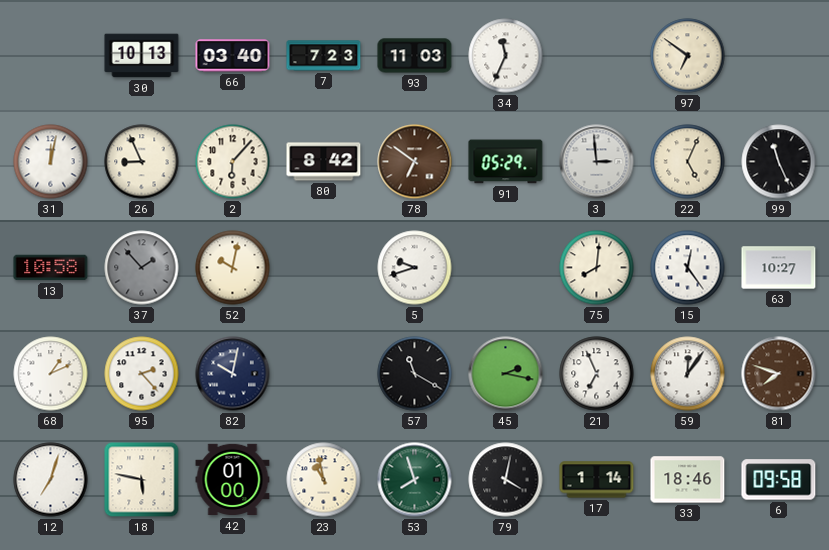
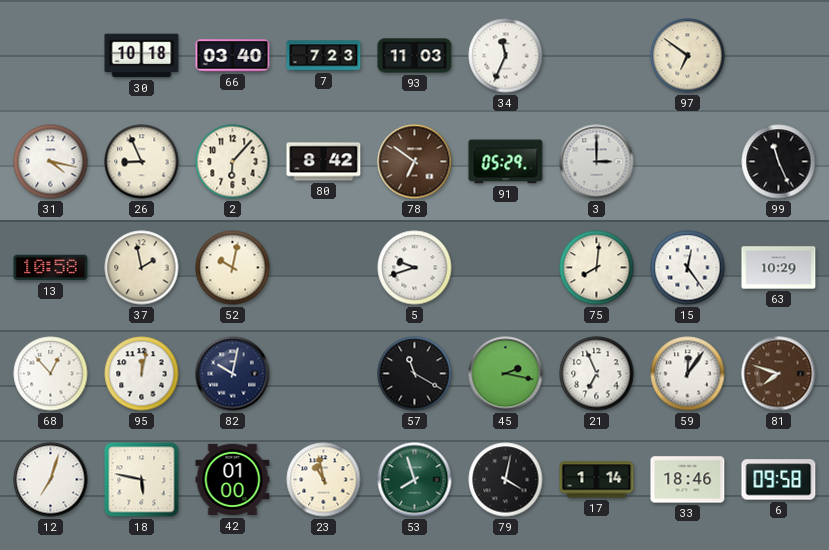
30: 10:13 -> 10:18
31: 12:02 -> 4:17
3: 2:59 -> 3:00
22: 5:04 -> none
37: 1:53 -> 1:58
37 dial: grey -> cream
63: 10:27 -> 10:29
68: 1:11 -> 12:53
95: 2:23 -> 12:02
